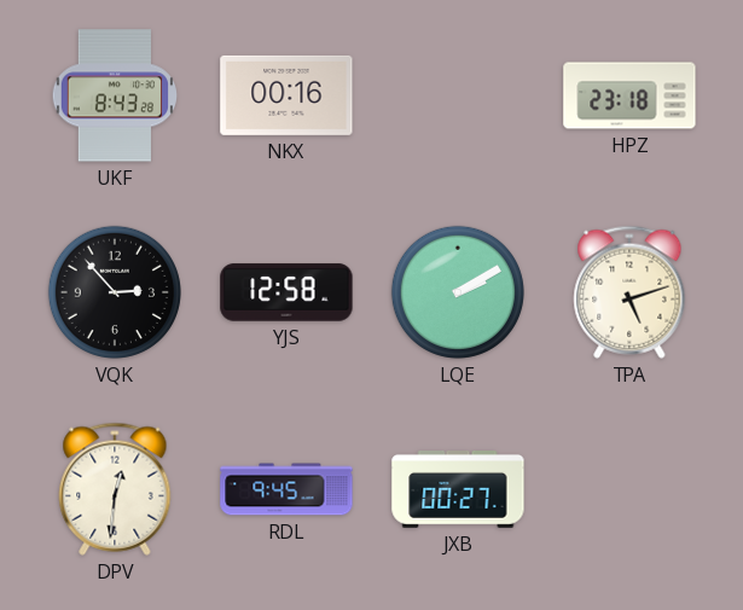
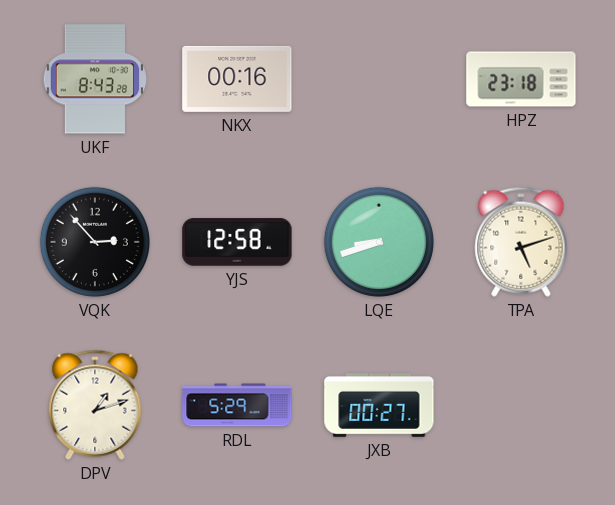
LQE: 2:10 -> 8:42
DPV: 12:31 -> 1:12
RDL: 9:45 -> 5:29
